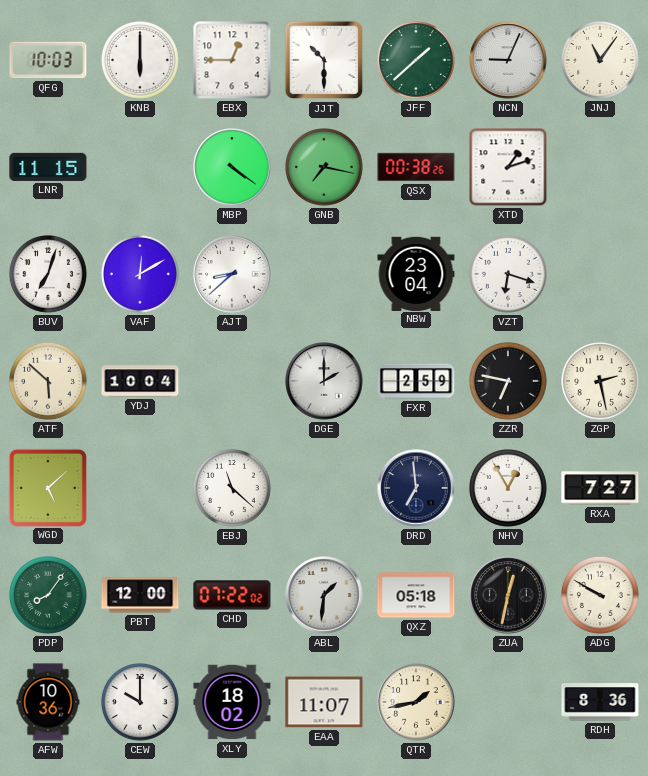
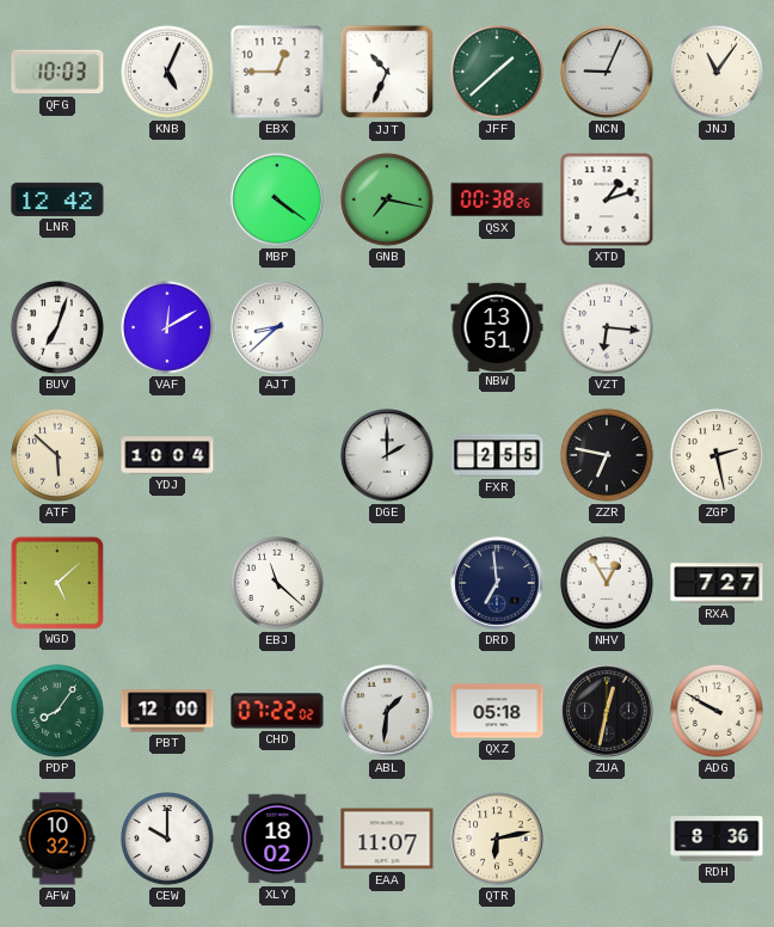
KNB: 6:00 -> 5:04
JJT: 10:30 -> 10:34
LNR: 11:15 -> 12:42
NBW: 23:04 -> 13:51
VZT: 6:18 -> 6:16
FXR: 2:59 -> 2:55
AFW: 10:36 -> 10:32
QTR: 1:43 -> 6:13
